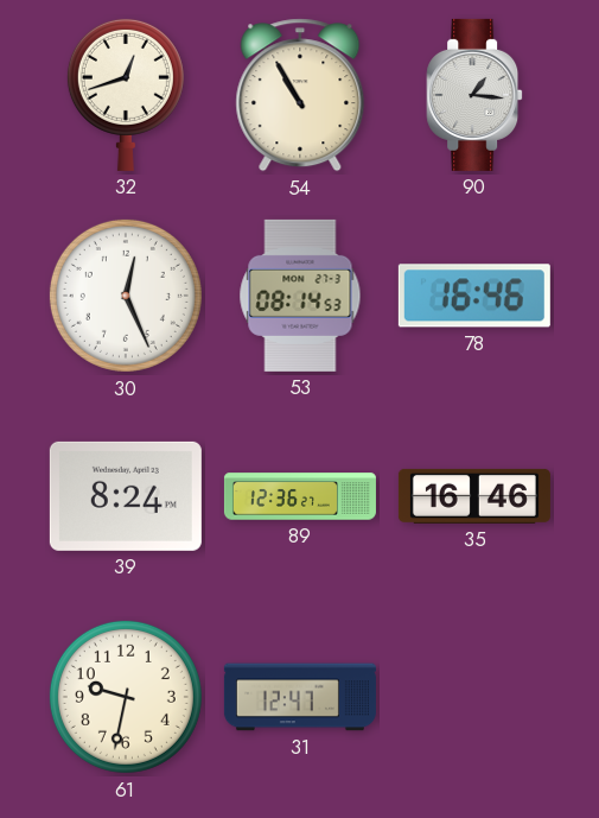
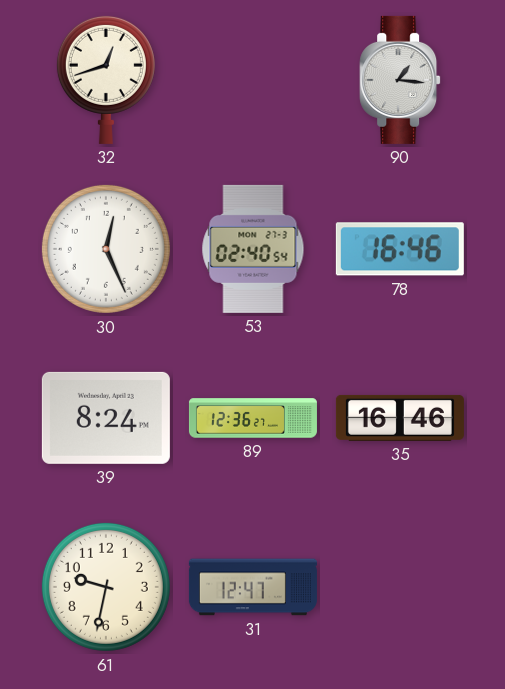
54: 10:55 -> none
53: 08:14 -> 02:40
